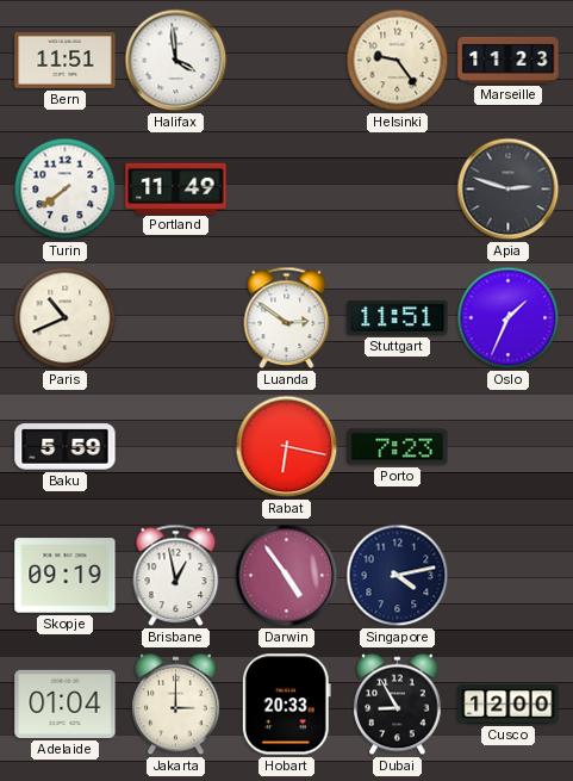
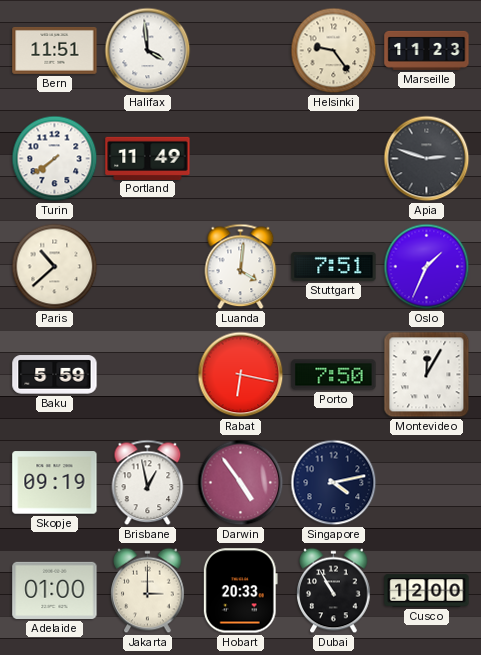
Paris: 10:41 -> 10:38
Luanda: 2:51 -> 4:01
Stuttgart: 11:51 -> 7:51
Porto: 7:23 -> 7:50
Montevideo: none -> 12:05
Adelaide: 01:04 -> 01:00
Dubai: 8:55 -> 10:55
